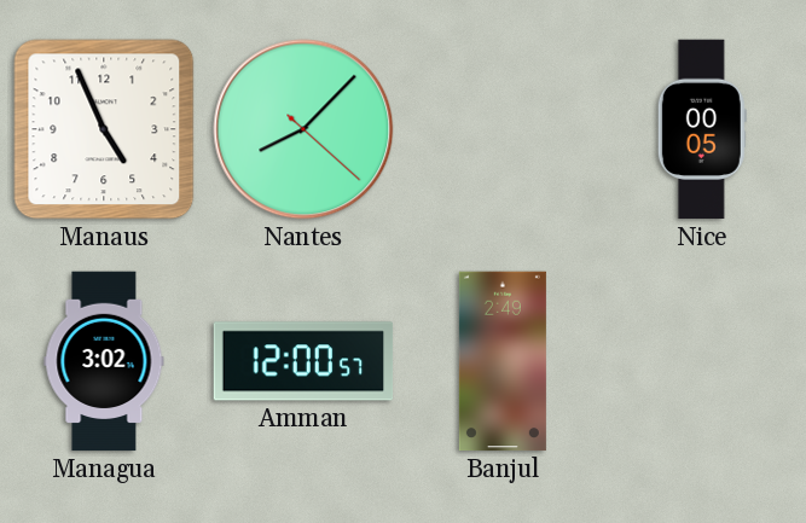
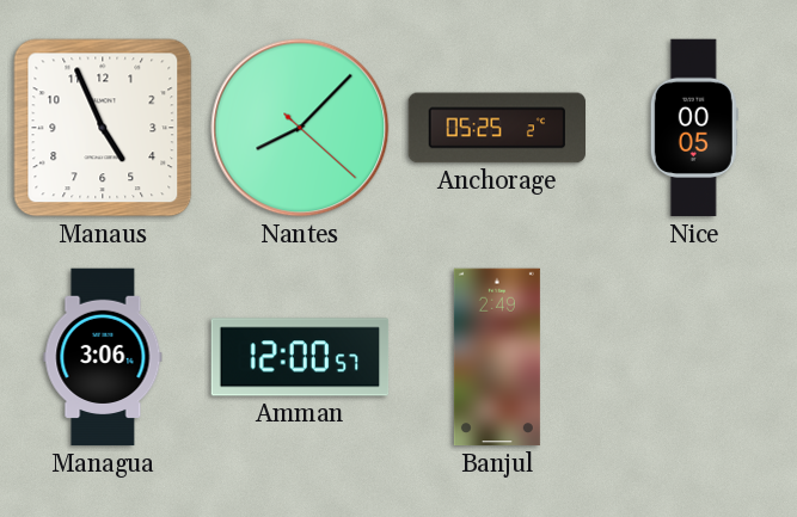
Anchorage: none -> 05:25
Managua: 3:02 -> 3:06
